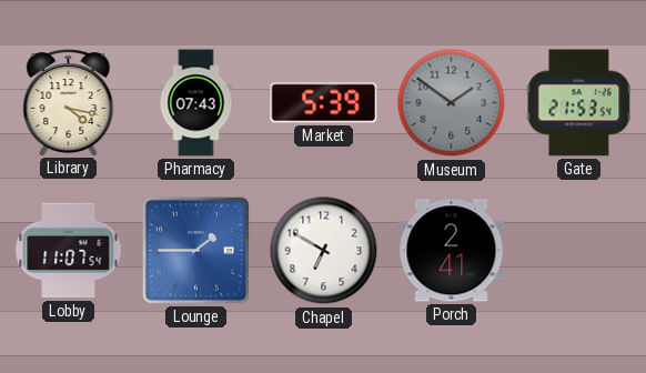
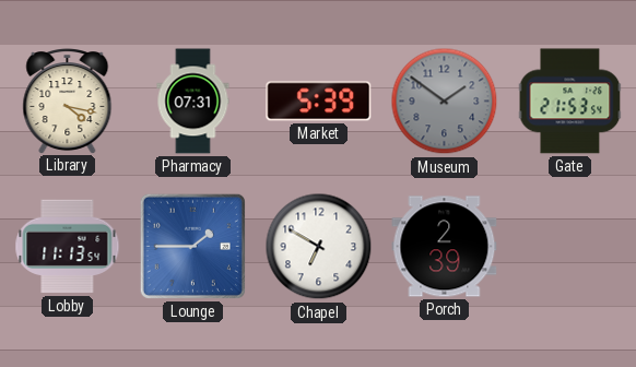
Pharmacy: 07:43 -> 07:31
Lobby: 11:07 -> 11:13
Porch: 2:41 -> 2:39
